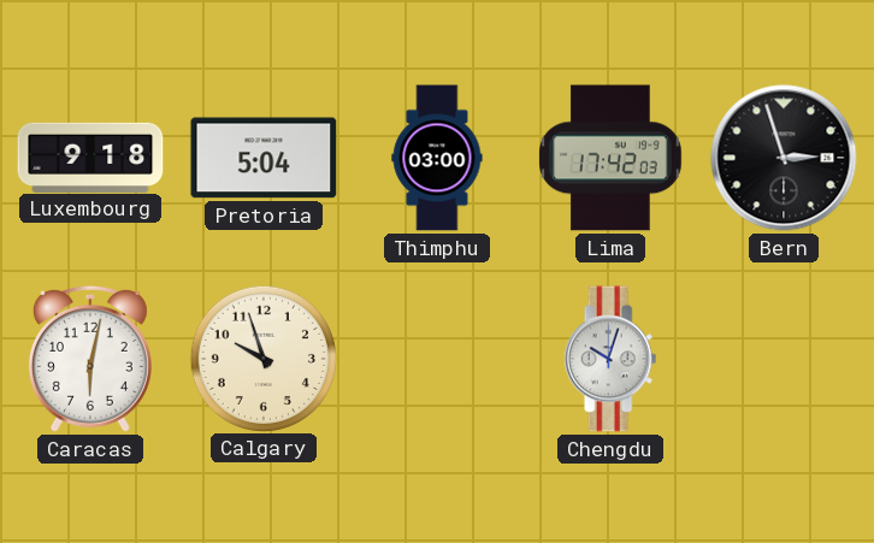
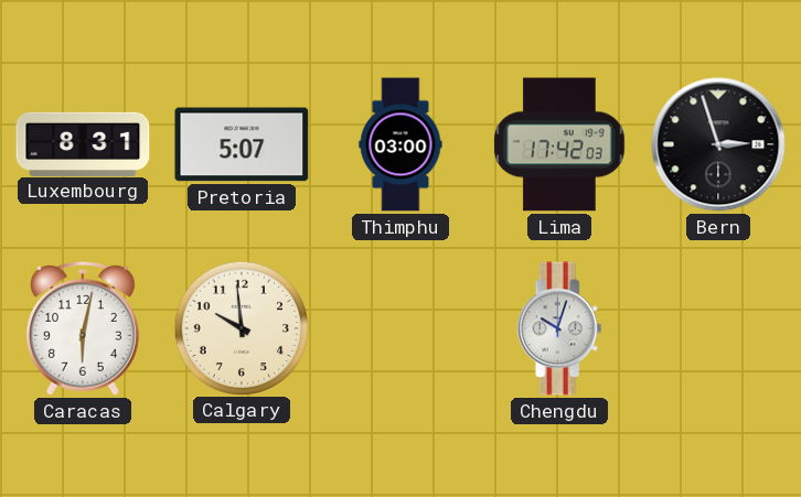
Luxembourg: 9:18 -> 8:31
Pretoria: 5:04 -> 5:07
Calgary: 9:57 -> 9:59
